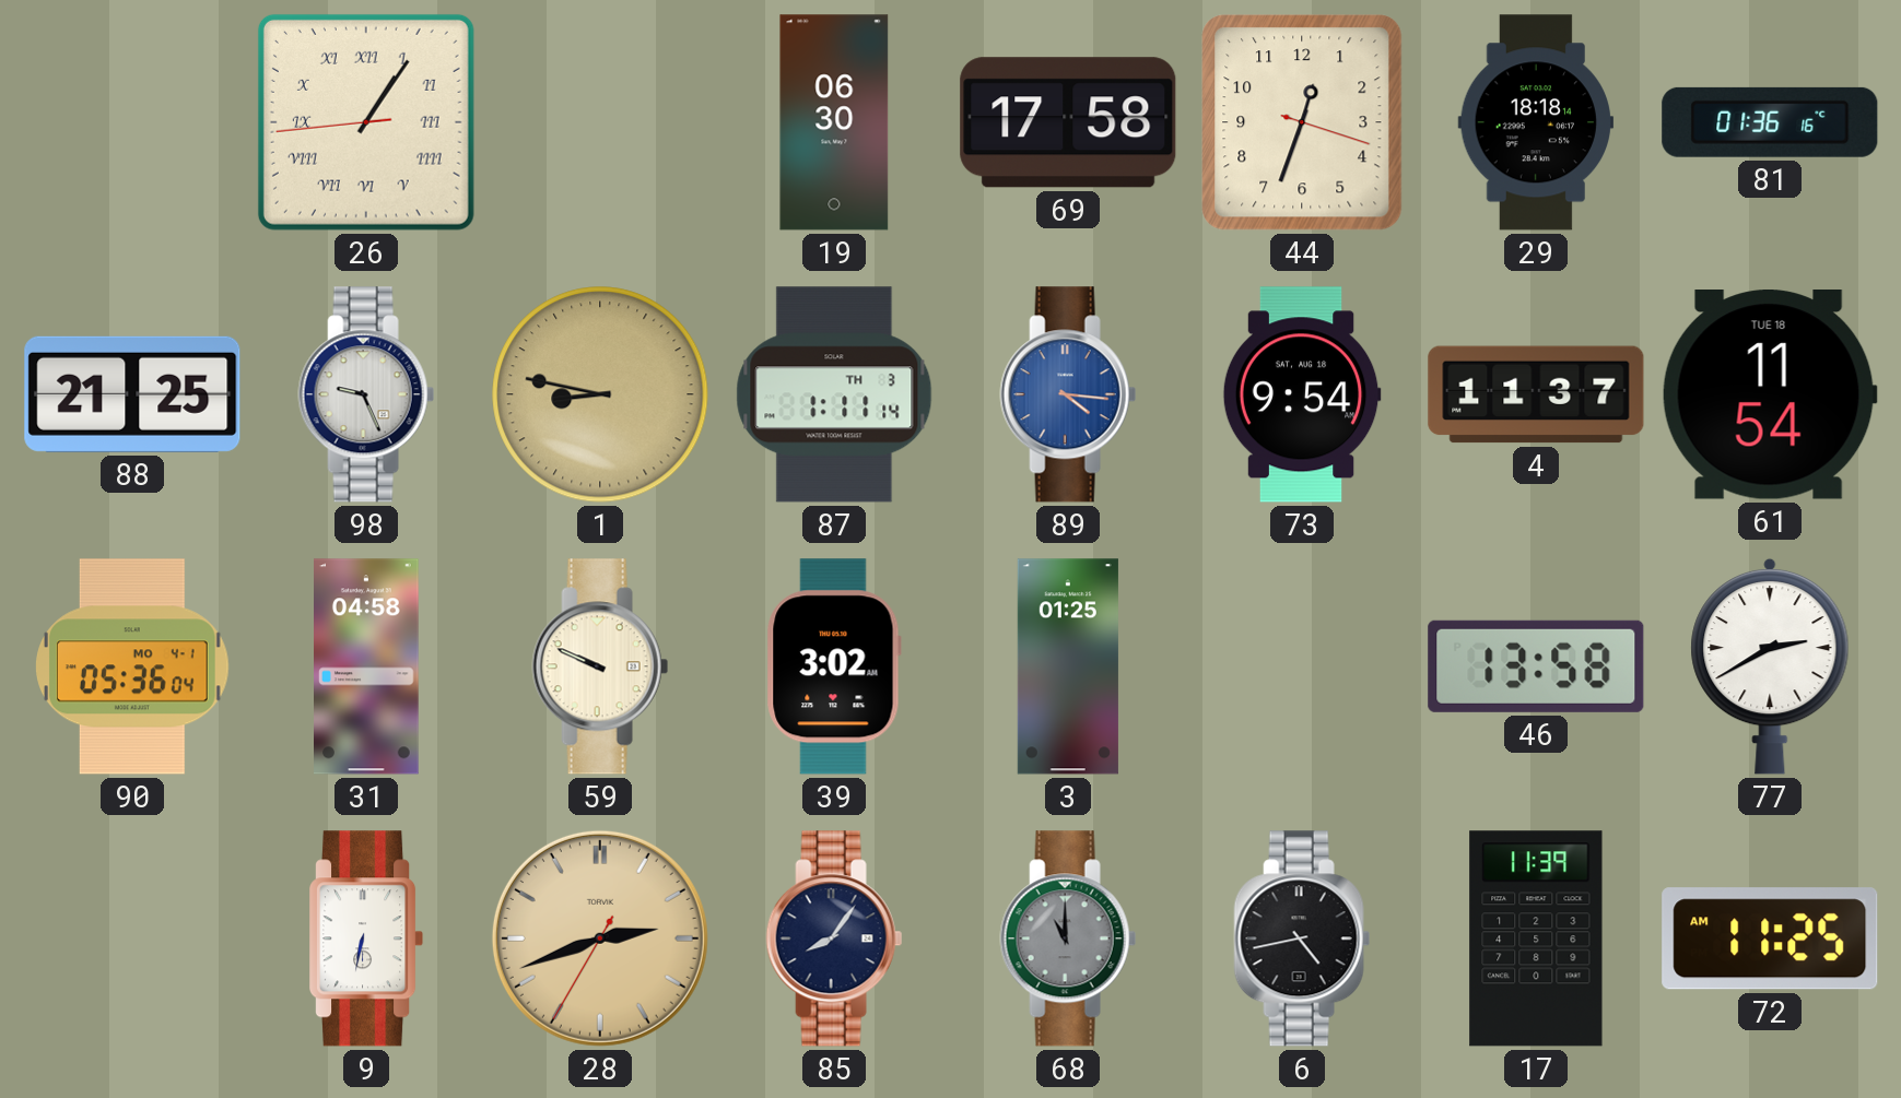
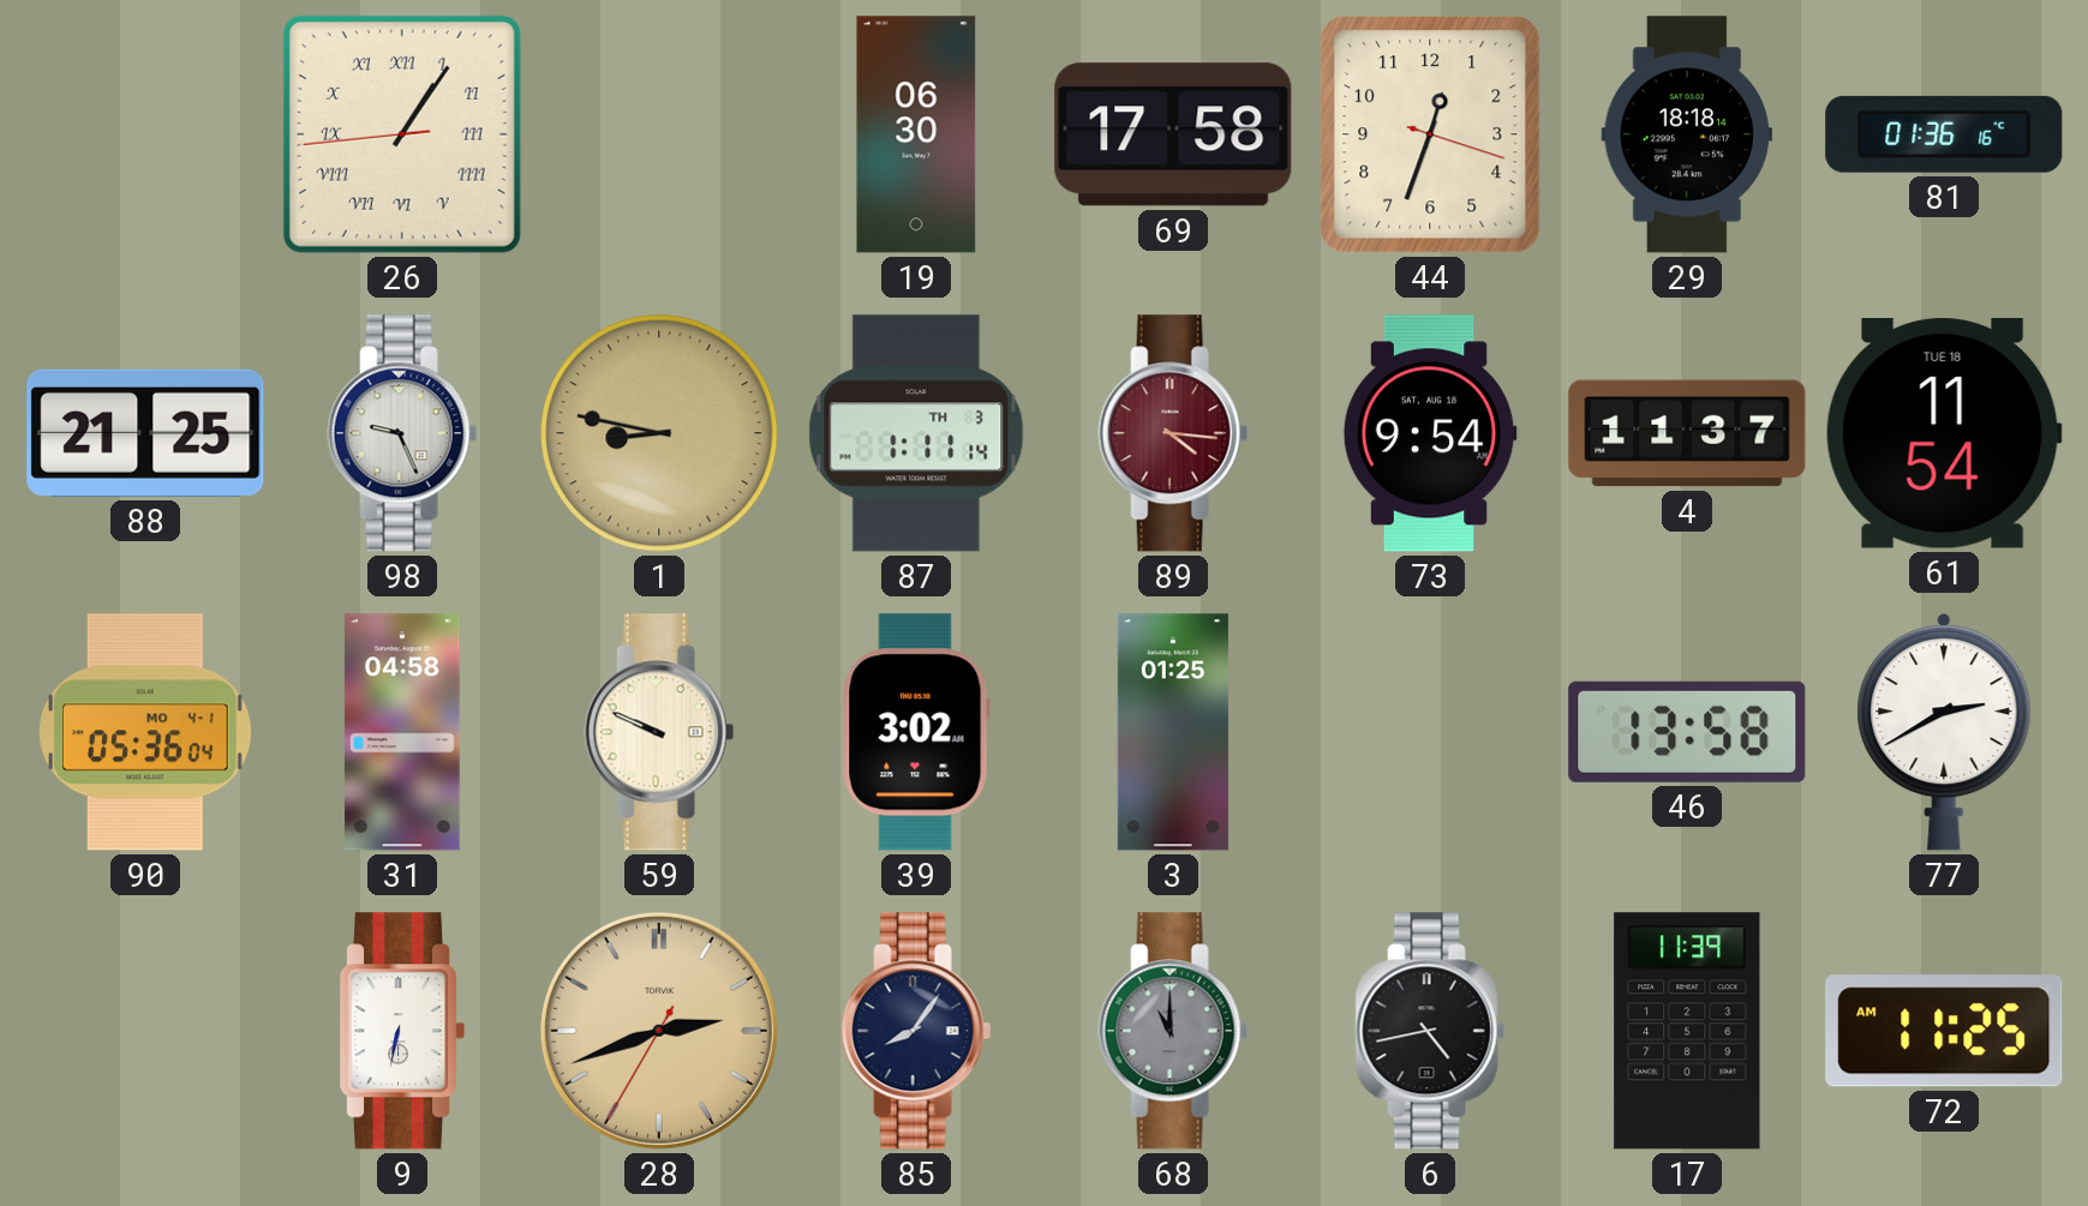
89 dial: blue -> burgundy
